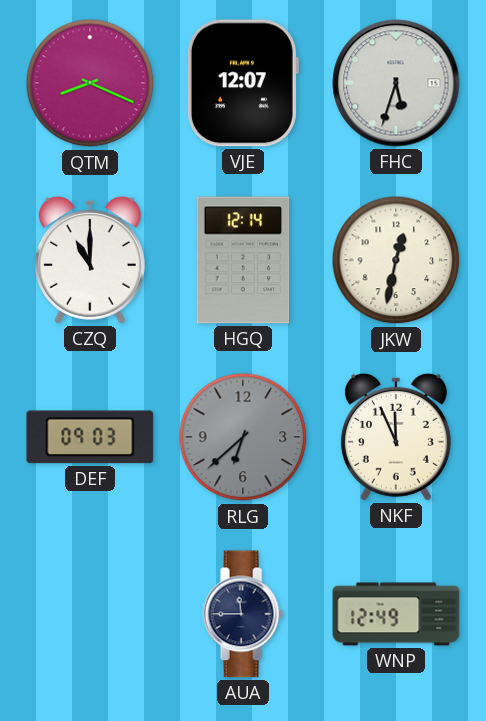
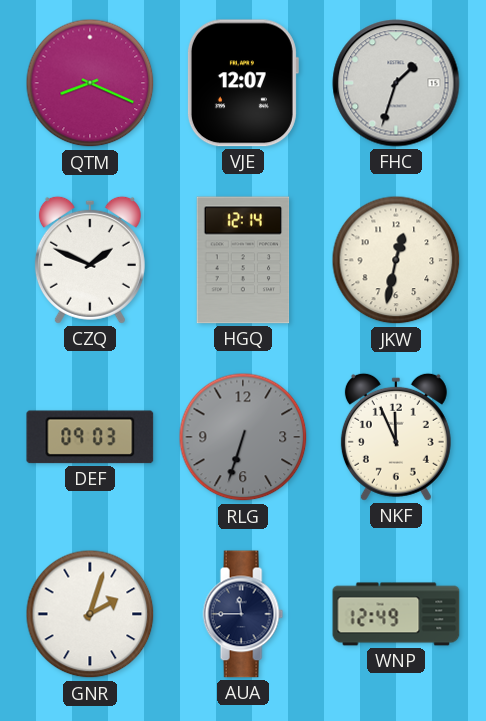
FHC: 5:33 -> 1:33
CZQ: 11:00 -> 1:49
RLG: 6:38 -> 6:33
GNR: none -> 2:03
